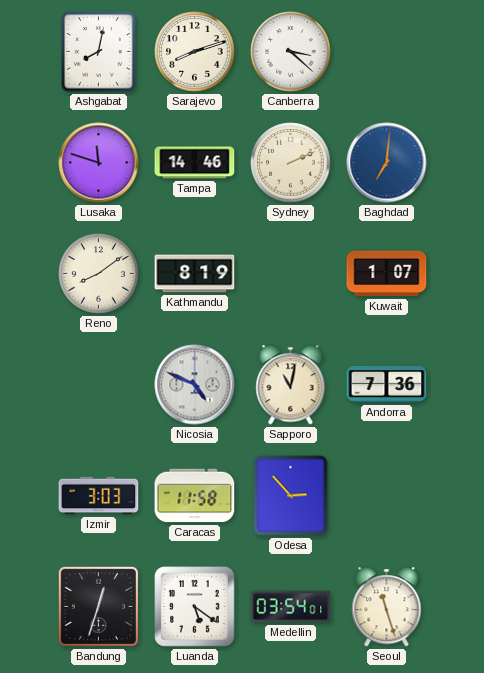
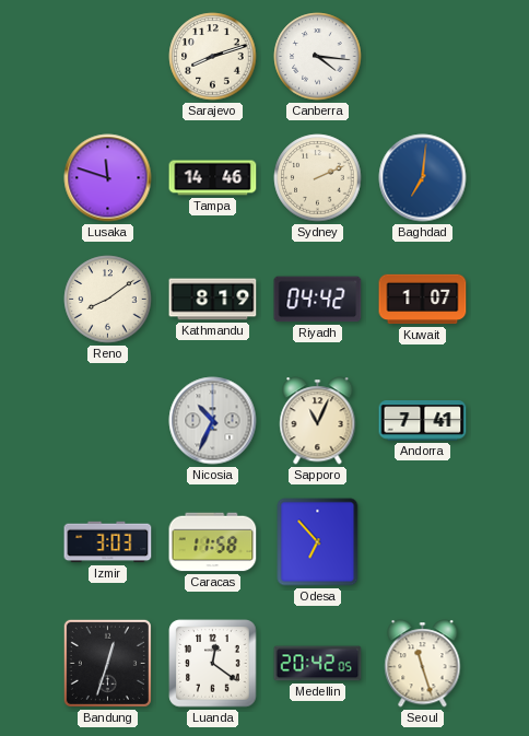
Ashgabat: 8:02 -> none
Canberra: 3:22 -> 4:16
Riyadh: none -> 04:42
Nicosia: 4:49 -> 10:34
Sapporo: 11:02 -> 11:04
Andorra: 7:36 -> 7:41
Odesa: 2:53 -> 6:53
Luanda: 5:21 -> 12:21
Medellin: 03:54 -> 20:42
